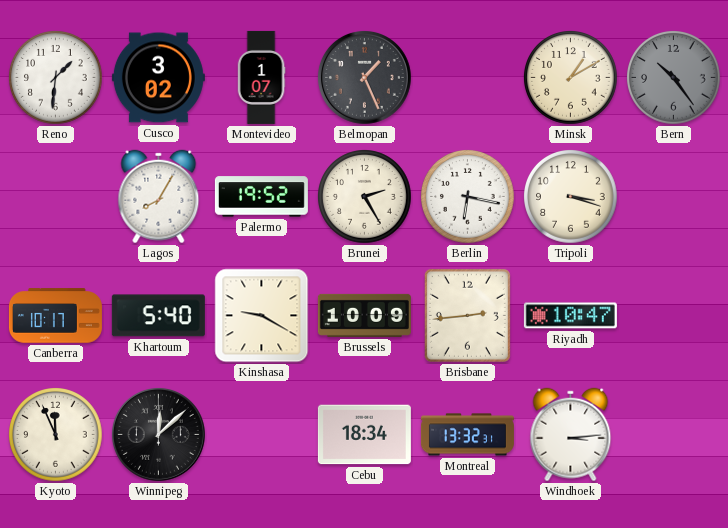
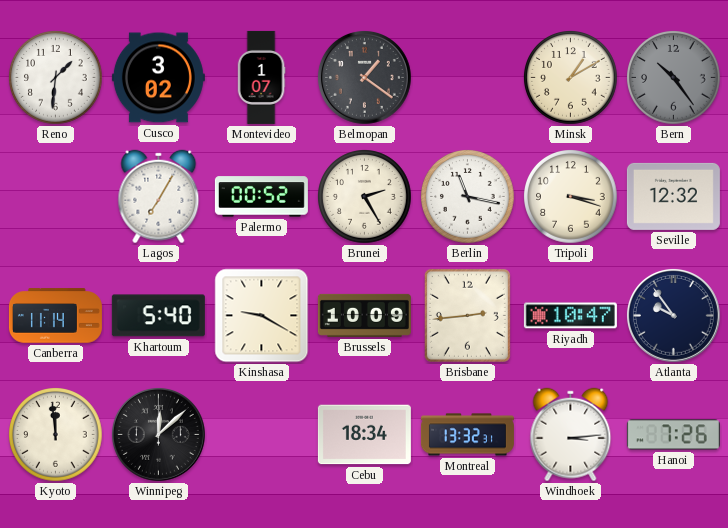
Belmopan: 1:26 -> 1:21
Lagos: 8:05 -> 7:05
Palermo: 19:52 -> 00:52
Berlin: 6:17 -> 11:17
Seville: none -> 12:32
Canberra: 10:17 -> 11:14
Atlanta: none -> 9:54
Kyoto: 11:56 -> 11:59
Hanoi: none -> 7:26
